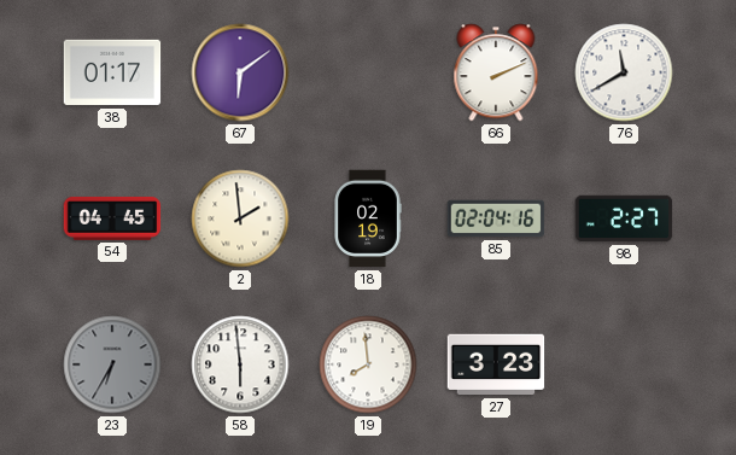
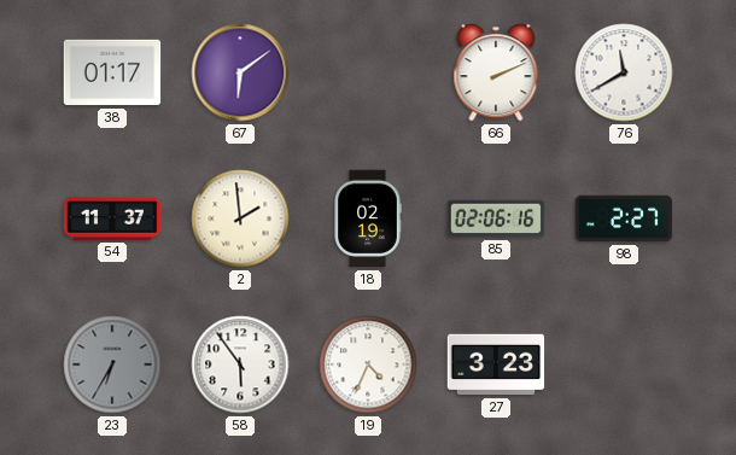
54: 04:45 -> 11:37
85: 02:04 -> 02:06
58: 5:59 -> 5:54
19: 7:59 -> 4:34
